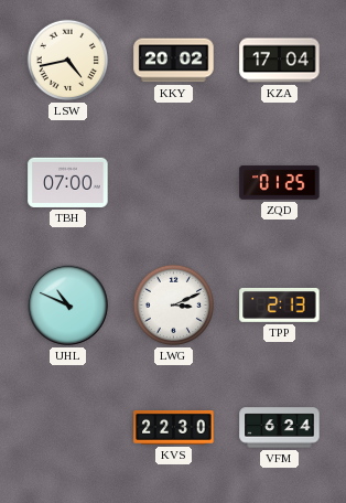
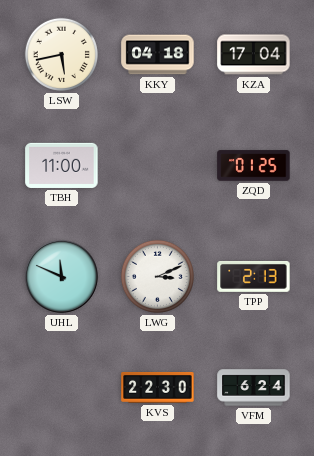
LSW: 4:43 -> 5:43
KKY: 20:02 -> 04:18
TBH: 07:00 -> 11:00
UHL: 10:49 -> 11:49
